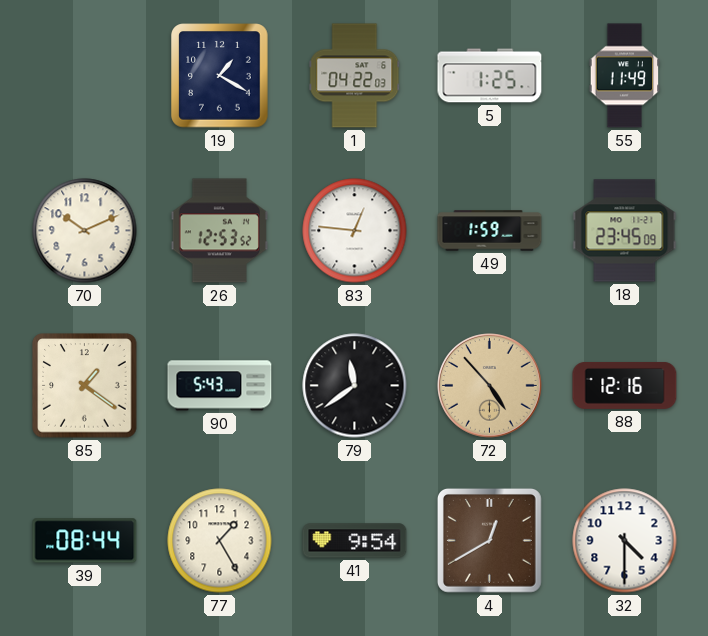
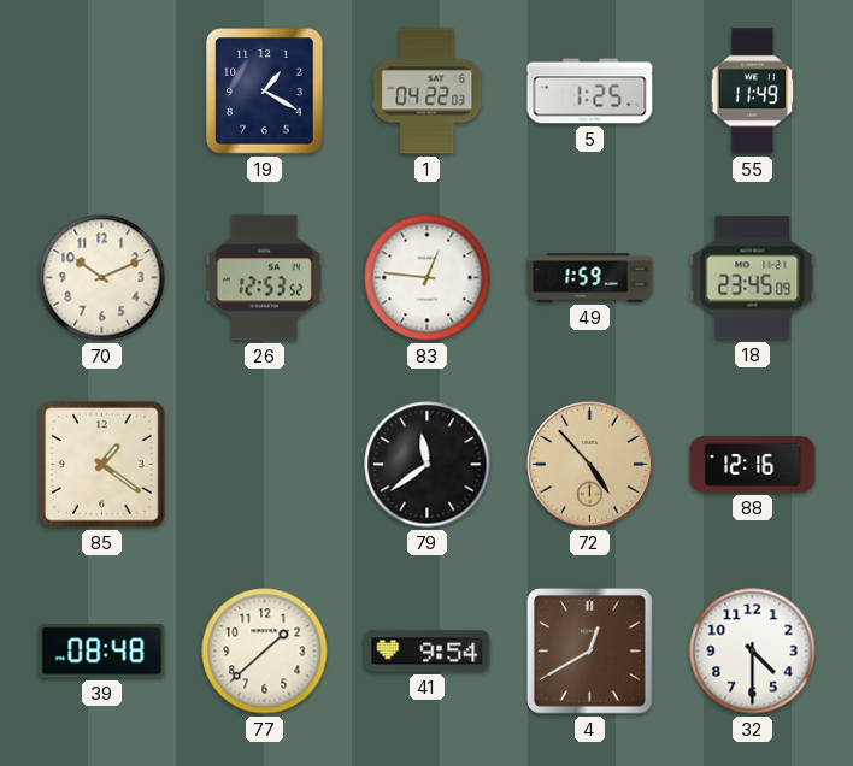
90: 5:43 -> none
39: 08:44 -> 08:48
77: 1:25 -> 1:38
